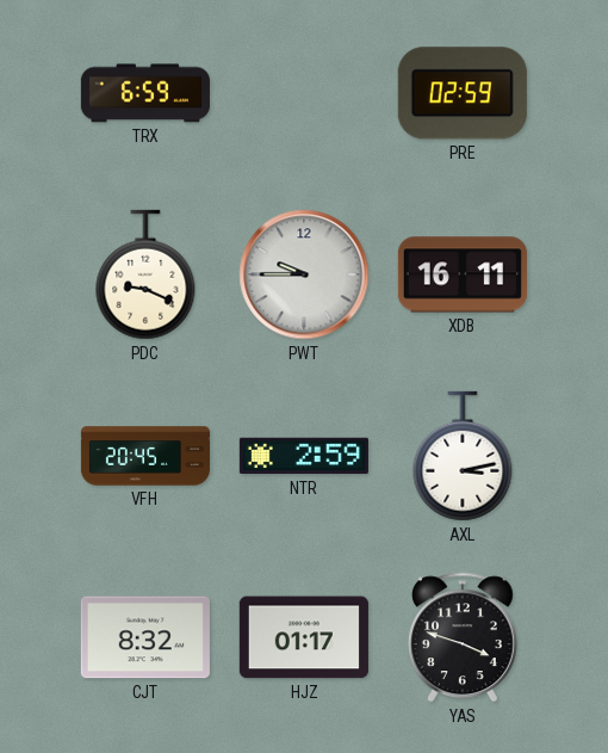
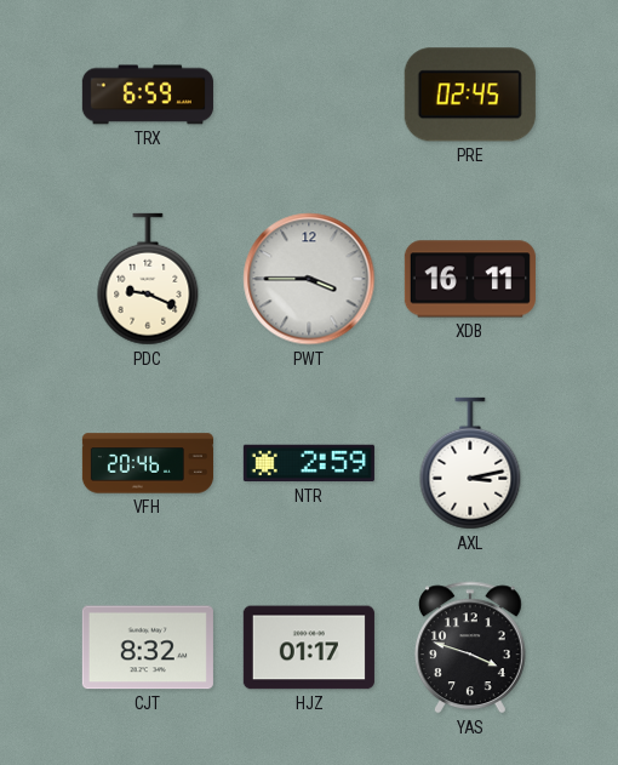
PRE: 02:59 -> 02:45
PWT: 9:45 -> 3:45
VFH: 20:45 -> 20:46
